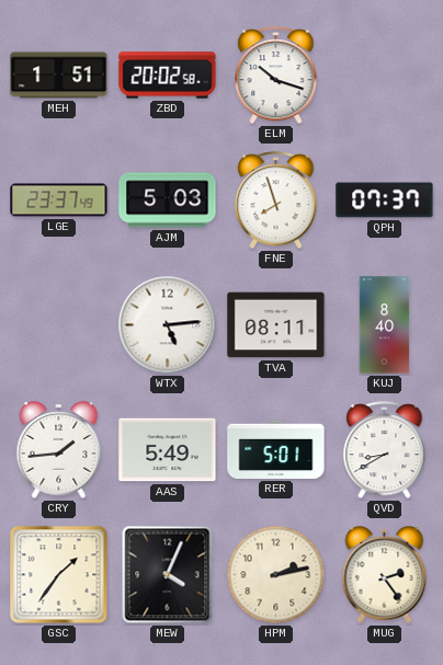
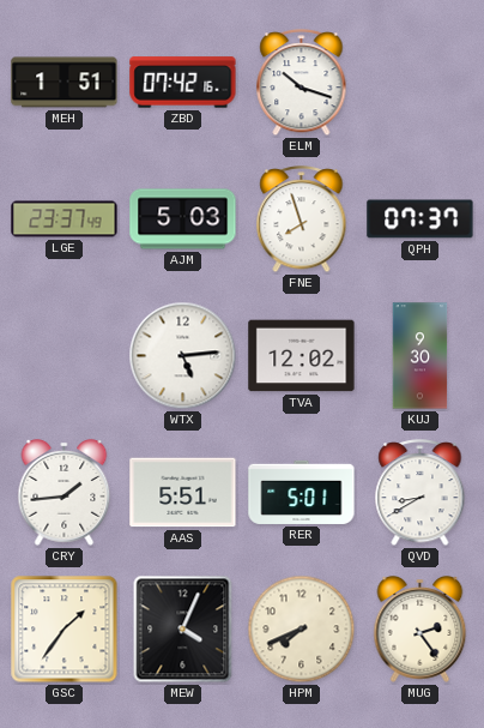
ZBD: 20:02 -> 07:42
TVA: 08:11 -> 12:02
KUJ: 8:40 -> 9:30
AAS: 5:49 -> 5:51
HPM: 2:13 -> 7:41
